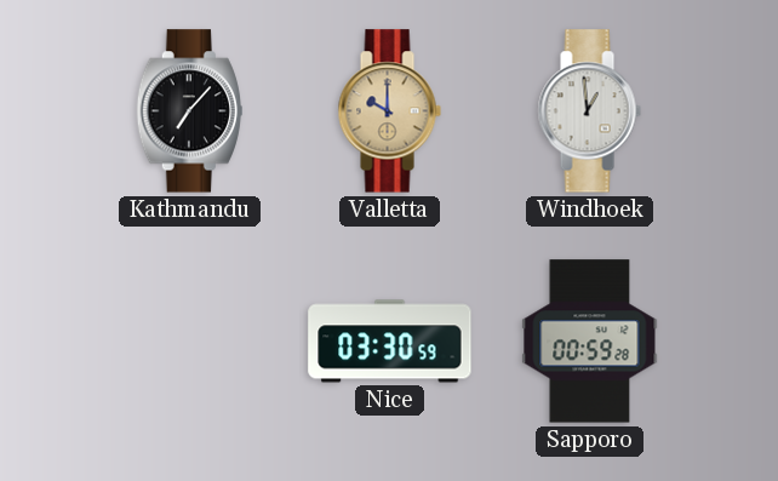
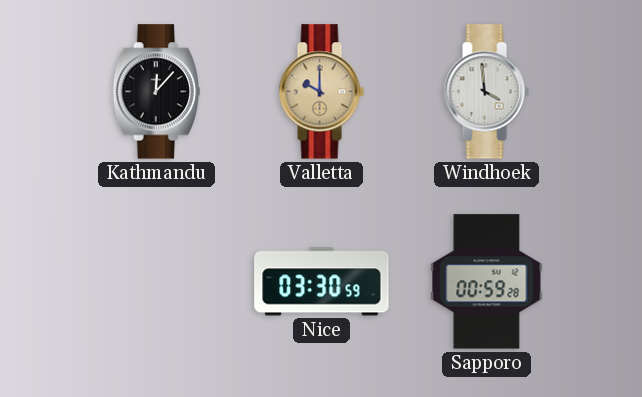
Kathmandu: 7:07 -> 12:07
Windhoek: 12:59 -> 3:59
